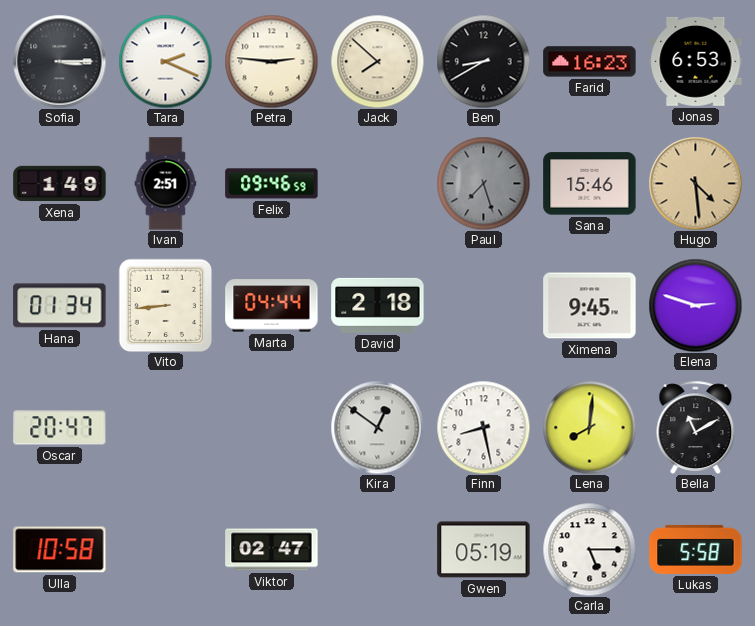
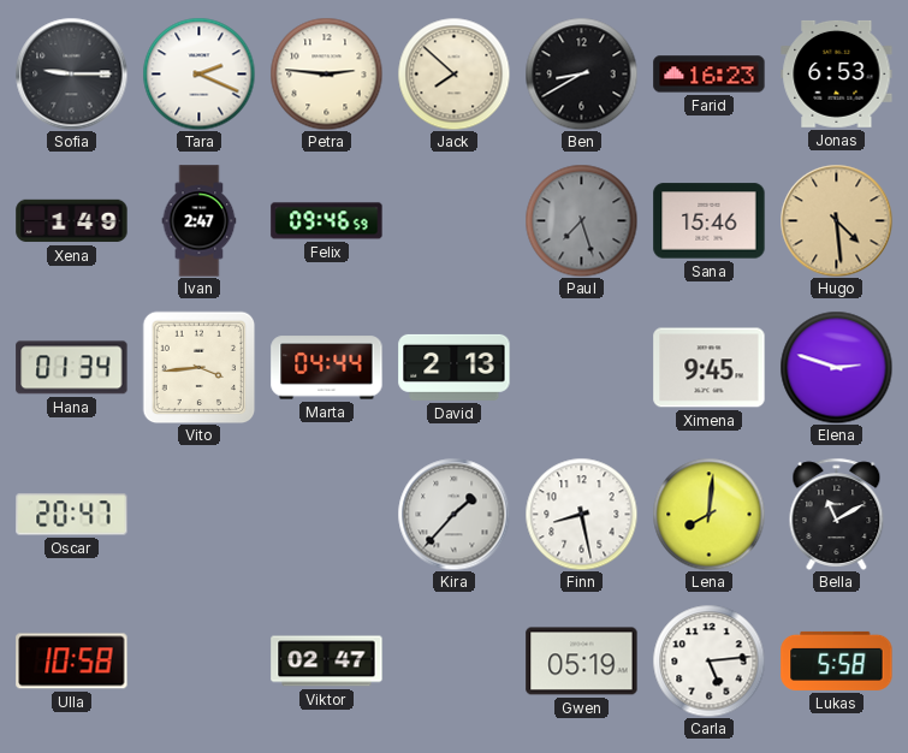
Sofia: 3:15 -> 9:15
Ivan: 2:51 -> 2:47
Vito: 8:44 -> 3:44
David: 2:18 -> 2:13
Kira: 12:51 -> 1:37
Carla: 5:15 -> 5:14
